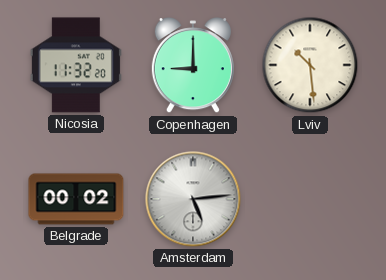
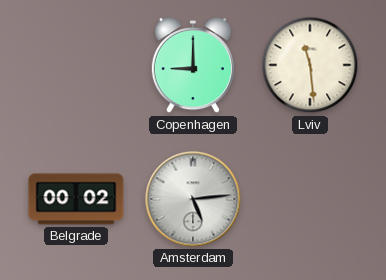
Nicosia: 11:32 -> none
Lviv: 10:29 -> 11:29
